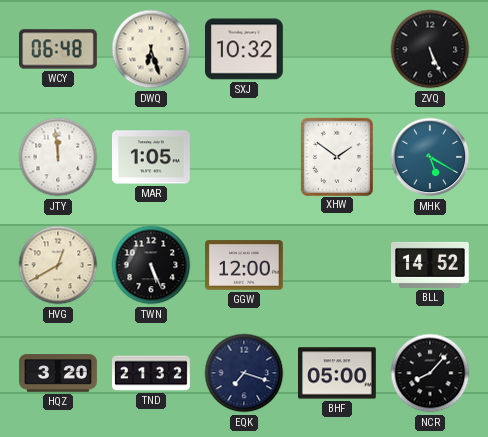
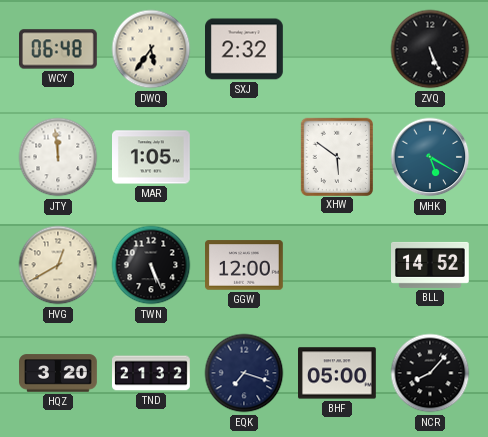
DWQ: 6:27 -> 5:36
SXJ: 10:32 -> 2:32
XHW: 1:51 -> 5:51
